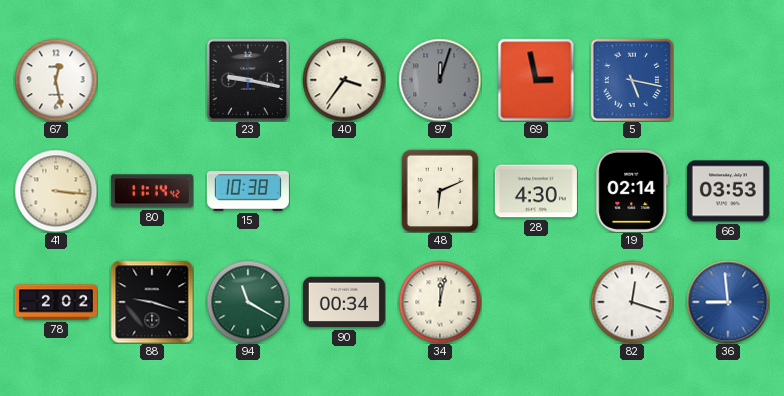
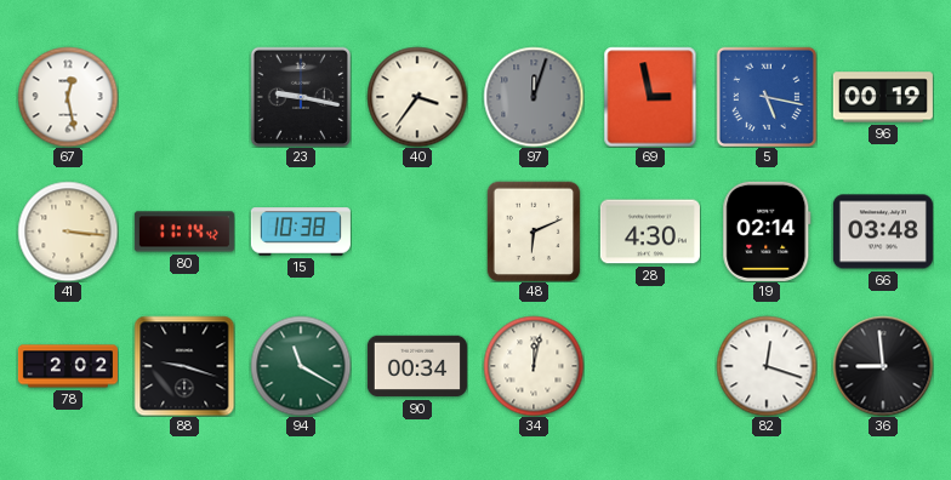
96: none -> 00:19
66: 03:53 -> 03:48
36 dial: blue -> black
